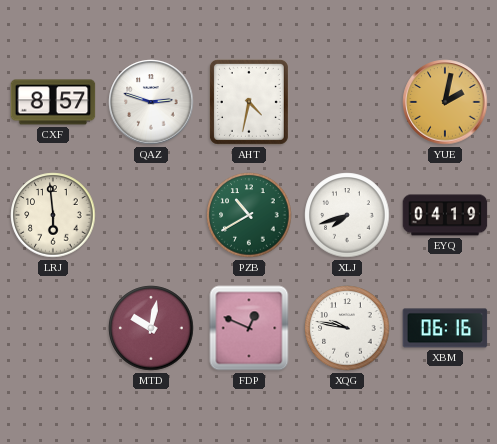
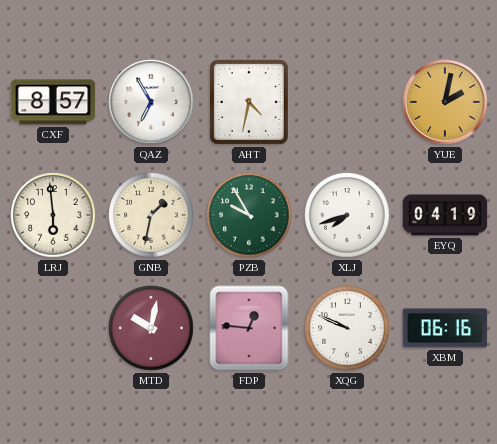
QAZ: 2:48 -> 6:55
GNB: none -> 1:32
PZB: 10:40 -> 9:55
FDP: 12:49 -> 12:46
XQG: 9:47 -> 9:49
